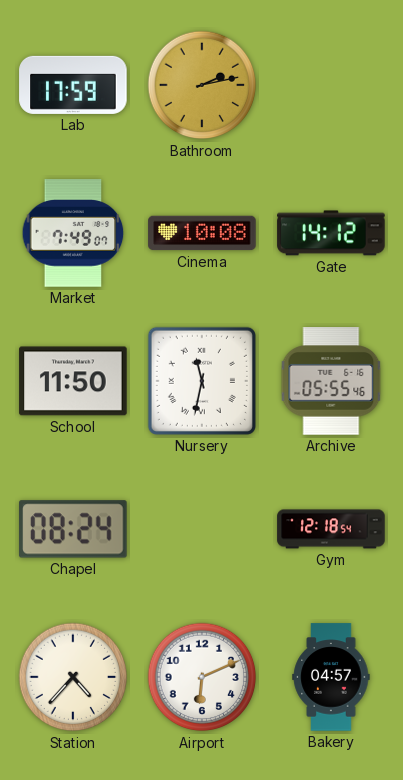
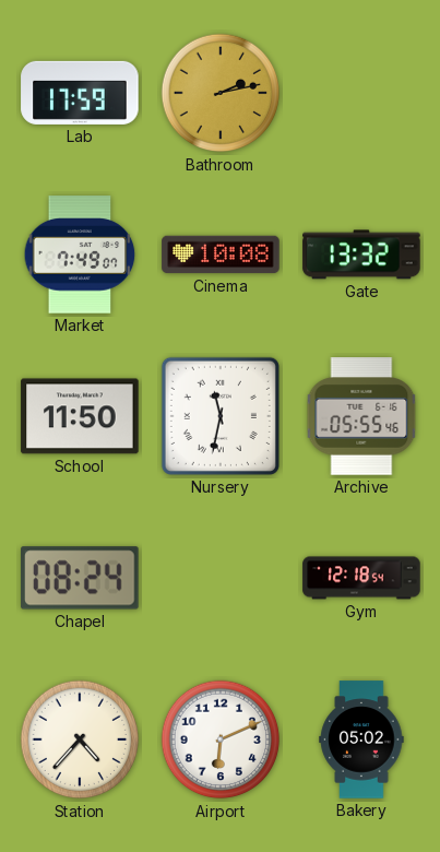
Gate: 14:12 -> 13:32
Bakery: 04:57 -> 05:02
